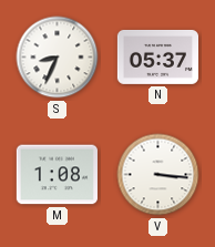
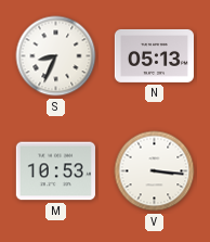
N: 05:37 -> 05:13
M: 1:08 -> 10:53
